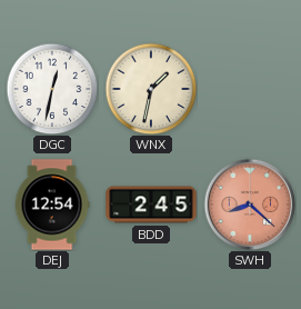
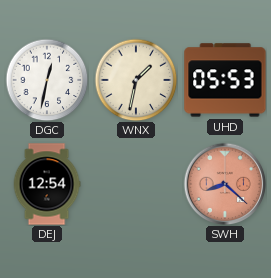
UHD: none -> 05:53
BDD: 2:45 -> none
